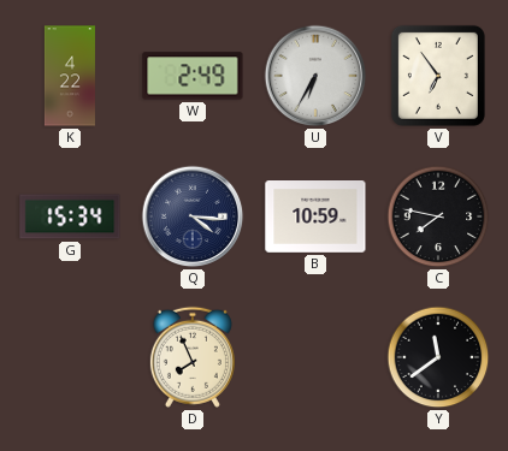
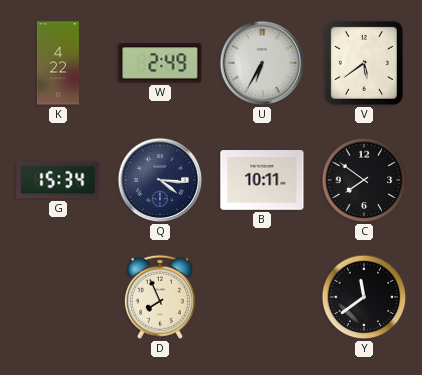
V: 6:54 -> 5:39
B: 10:59 -> 10:11
C: 7:47 -> 7:51
